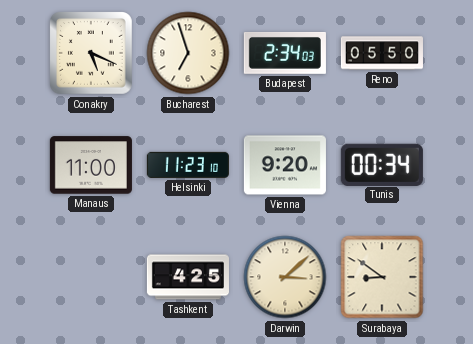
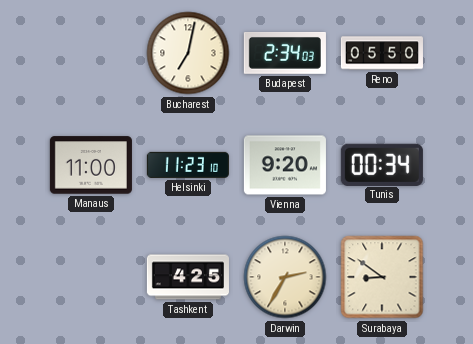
Conakry: 5:19 -> none
Bucharest: 6:57 -> 7:02
Darwin: 3:08 -> 2:35
